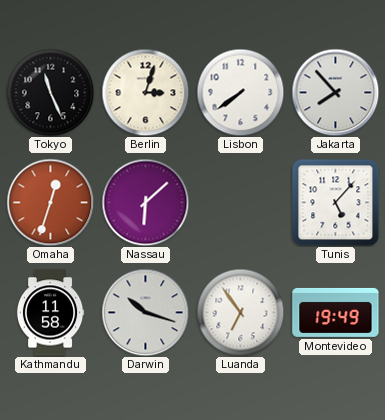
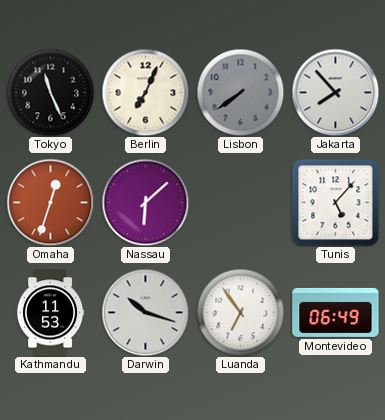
Berlin: 3:03 -> 7:04
Lisbon dial: white -> grey
Kathmandu: 11:58 -> 11:53
Montevideo: 19:49 -> 06:49
